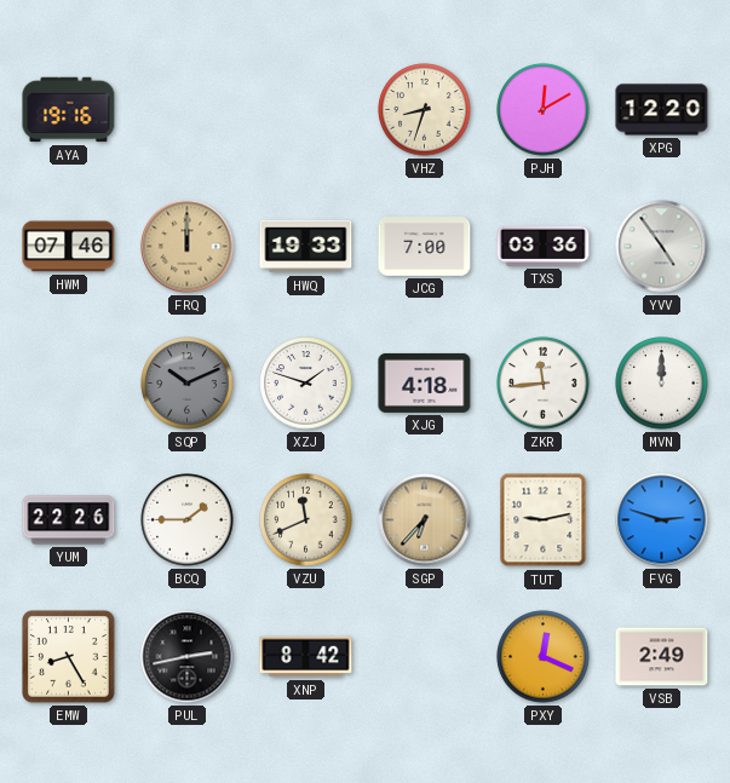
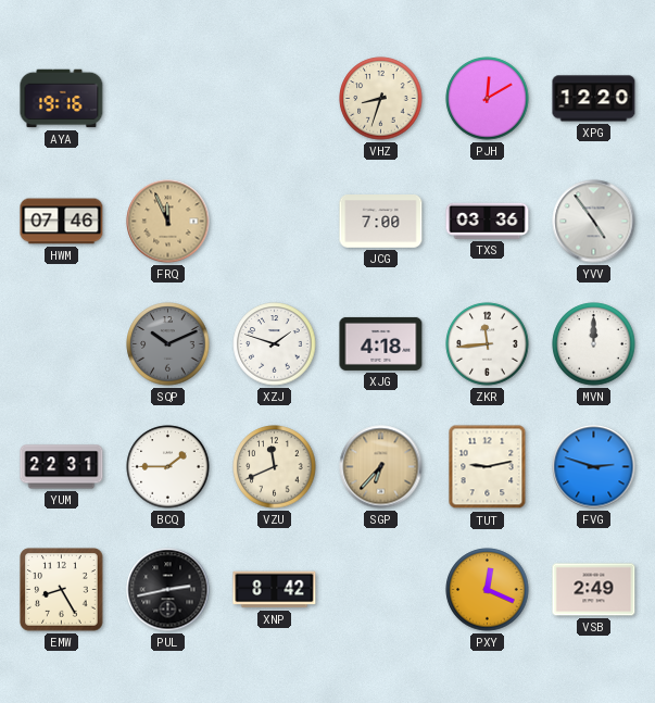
FRQ: 12:00 -> 11:56
HWQ: 19:33 -> none
YUM: 22:26 -> 22:31
